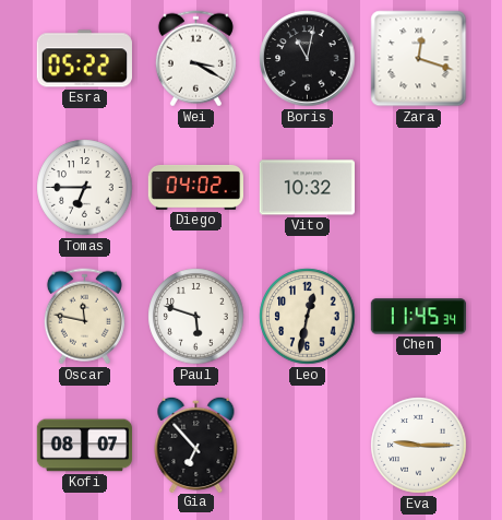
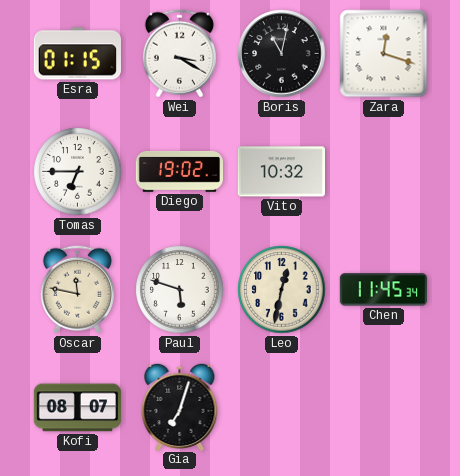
Esra: 05:22 -> 01:15
Diego: 04:02 -> 19:02
Gia: 6:53 -> 7:03
Eva: 9:15 -> none
